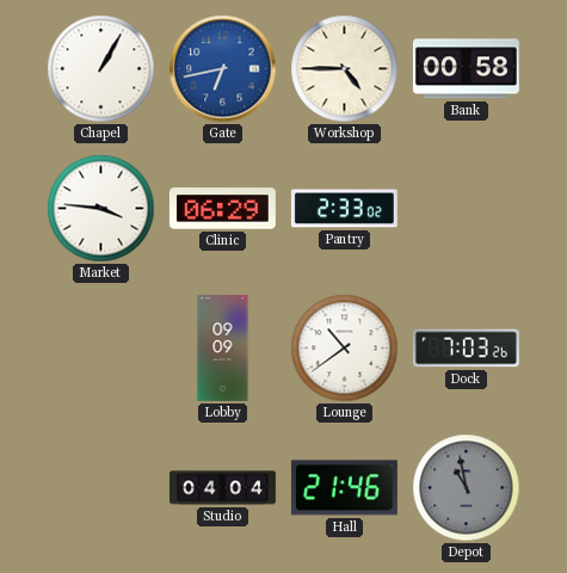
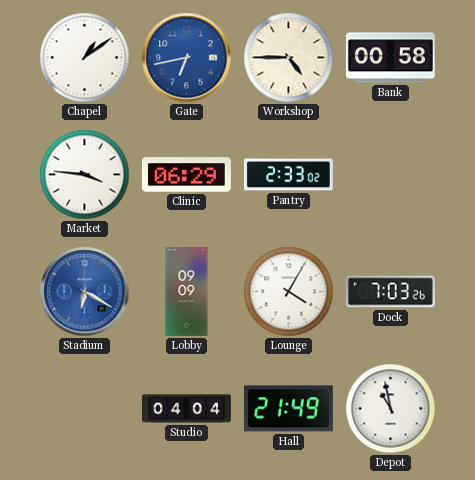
Chapel: 1:05 -> 1:09
Stadium: none -> 6:20
Lounge: 10:39 -> 4:05
Hall: 21:46 -> 21:49
Depot dial: grey -> white
